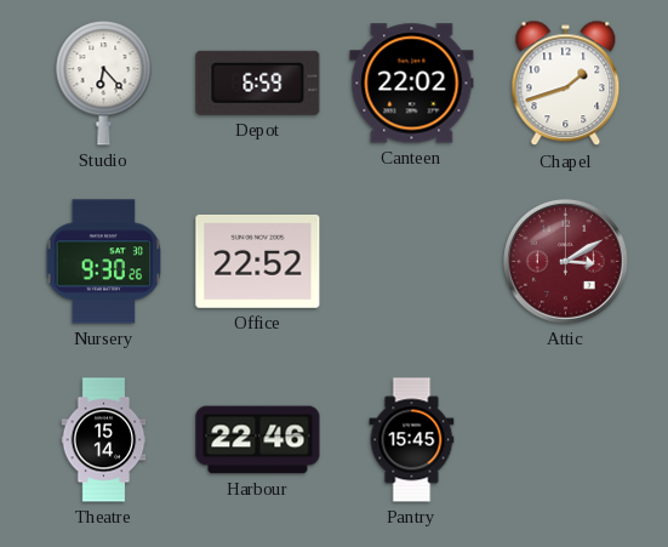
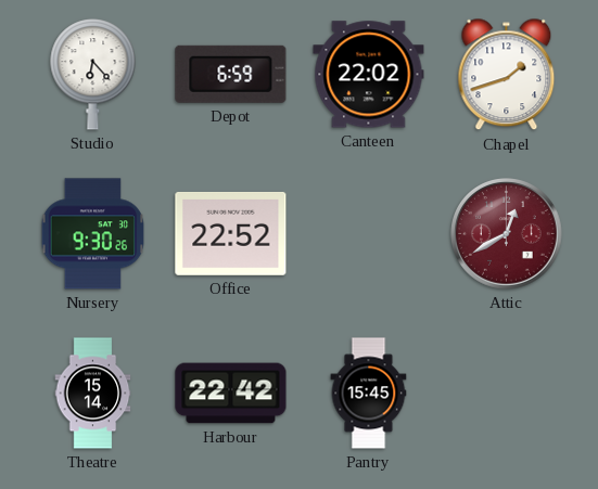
Attic: 3:10 -> 12:40
Harbour: 22:46 -> 22:42
